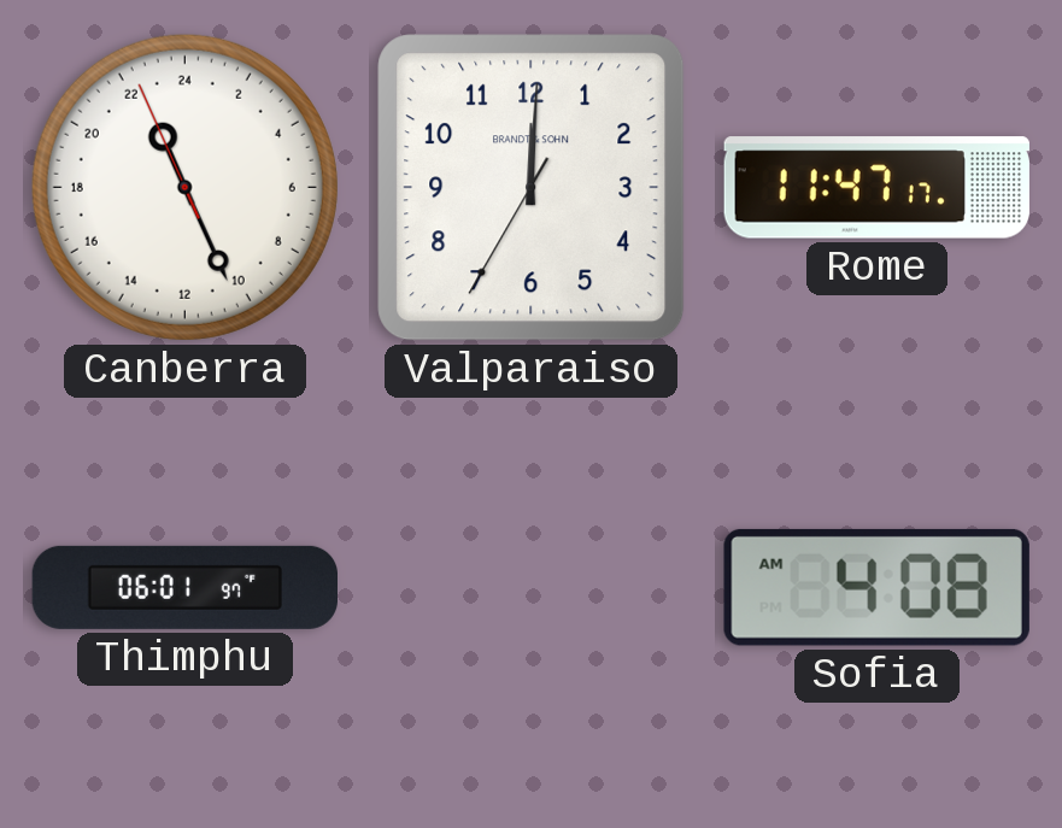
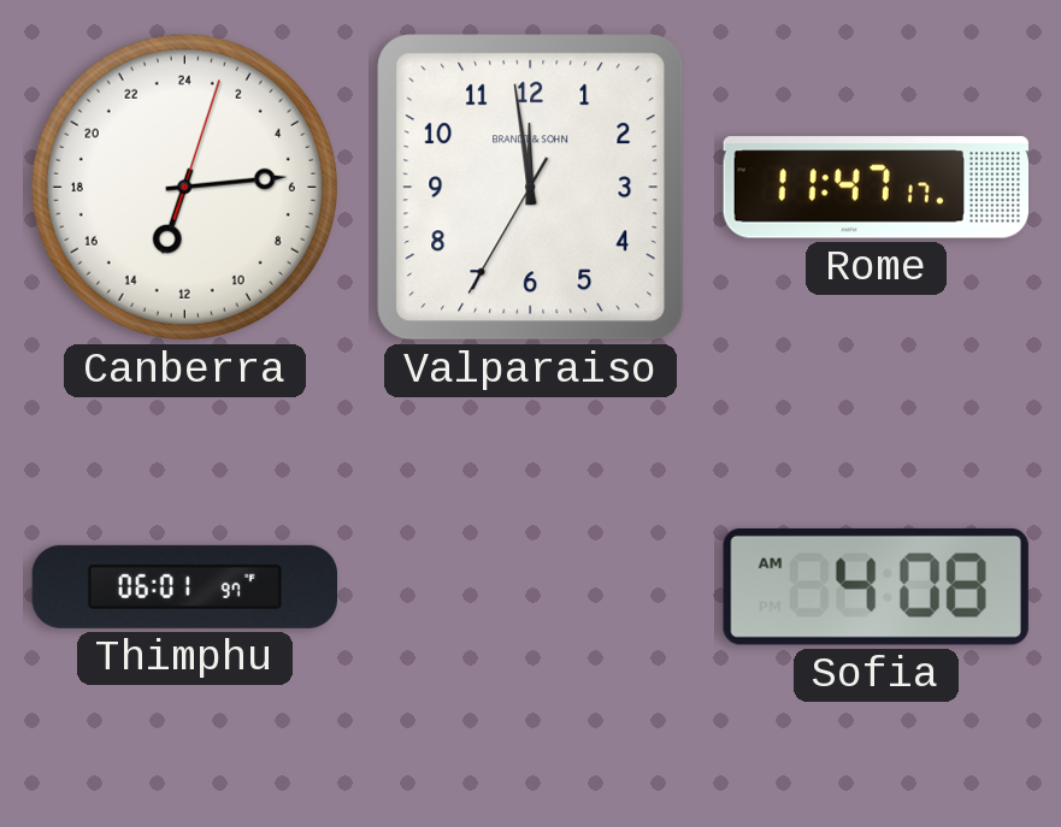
Canberra: 22:25 -> 13:14
Valparaiso: 12:00 -> 11:58
